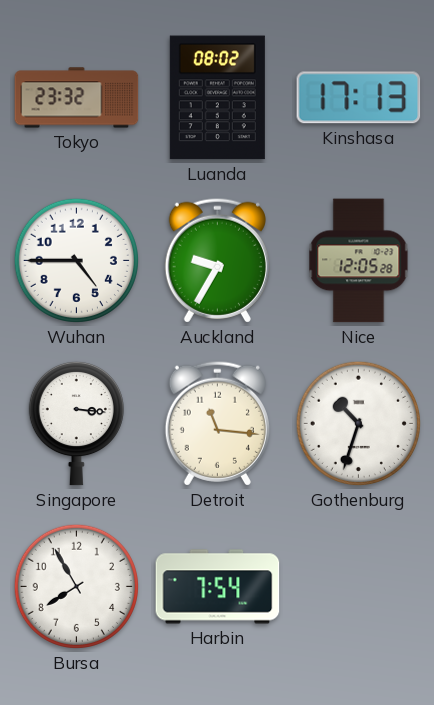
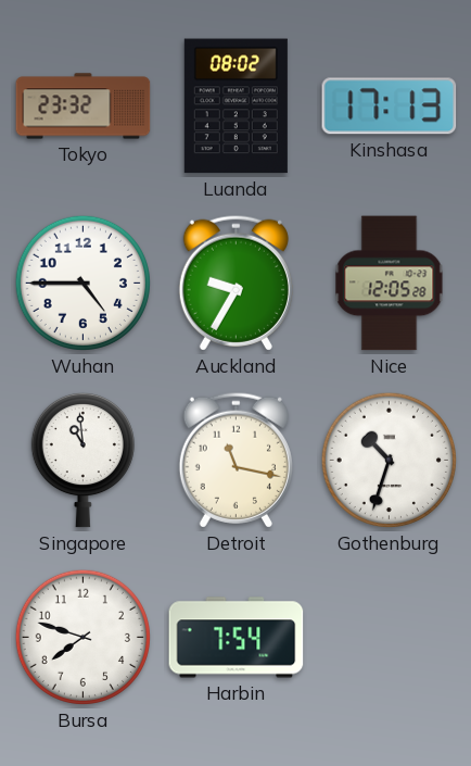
Singapore: 3:16 -> 10:59
Detroit: 11:16 -> 11:17
Bursa: 7:55 -> 7:48
